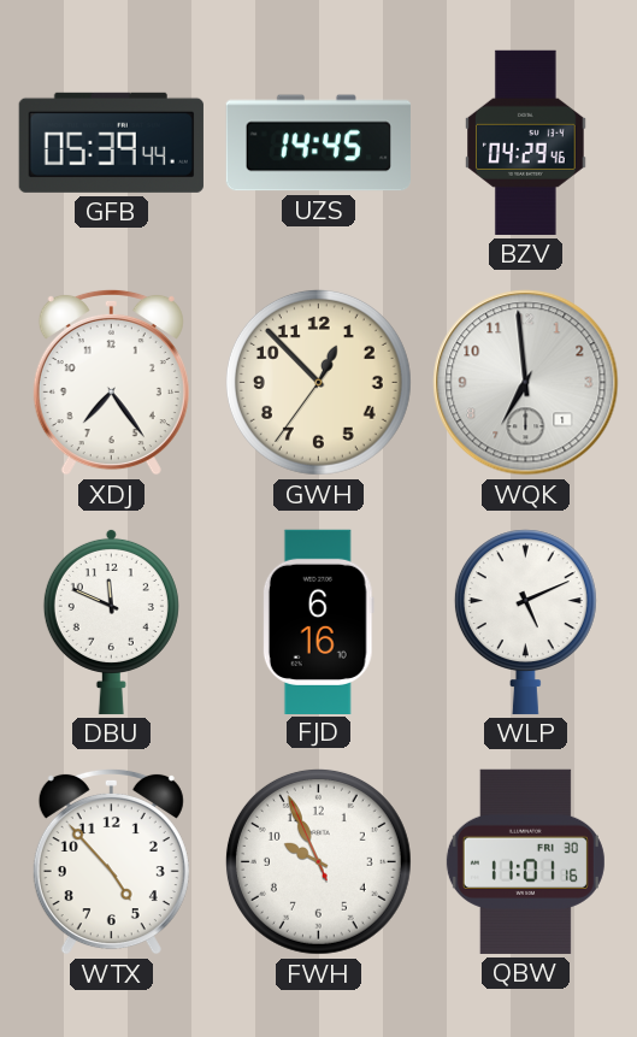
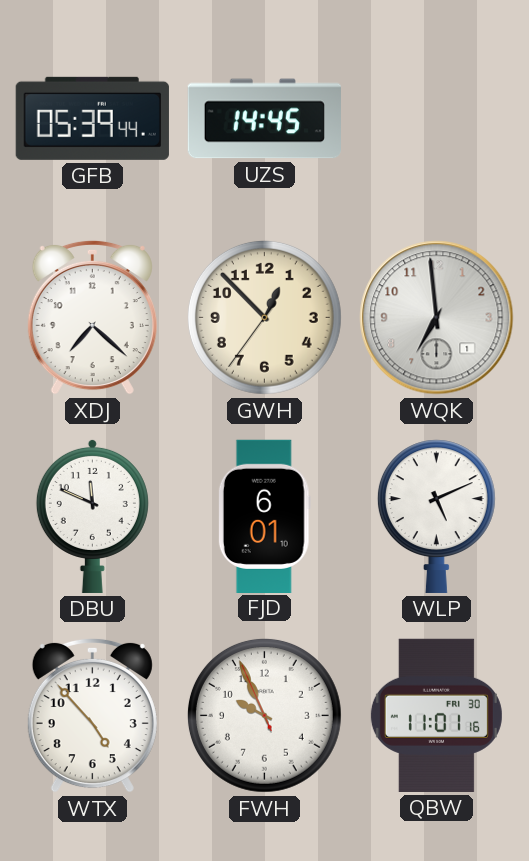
BZV: 04:29 -> none
XDJ: 7:24 -> 7:22
FJD: 6:16 -> 6:01
